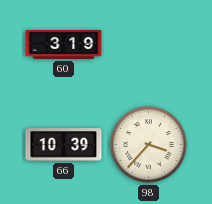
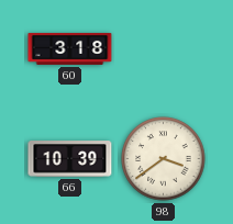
60: 3:19 -> 3:18
98: 3:37 -> 3:39
